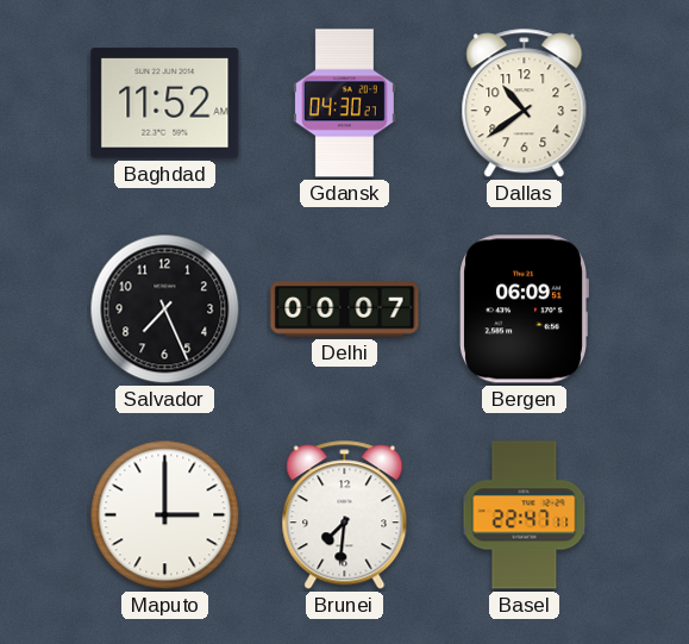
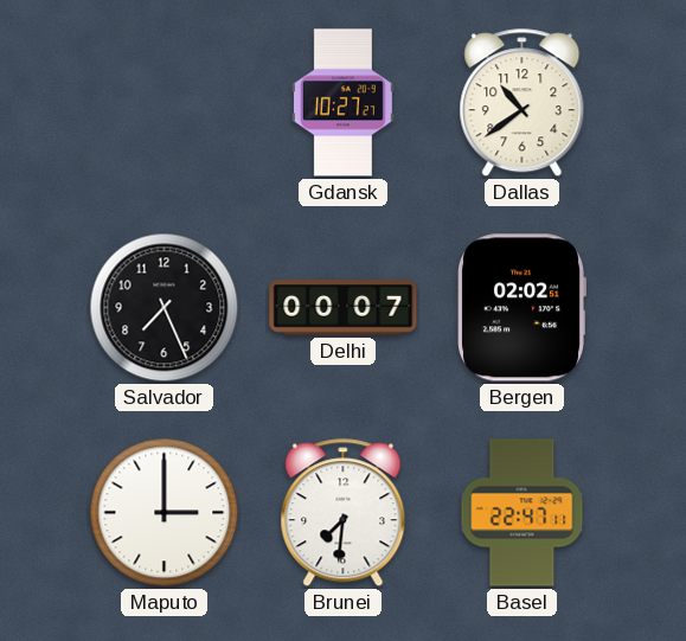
Baghdad: 11:52 -> none
Gdansk: 04:30 -> 10:27
Bergen: 06:09 -> 02:02
